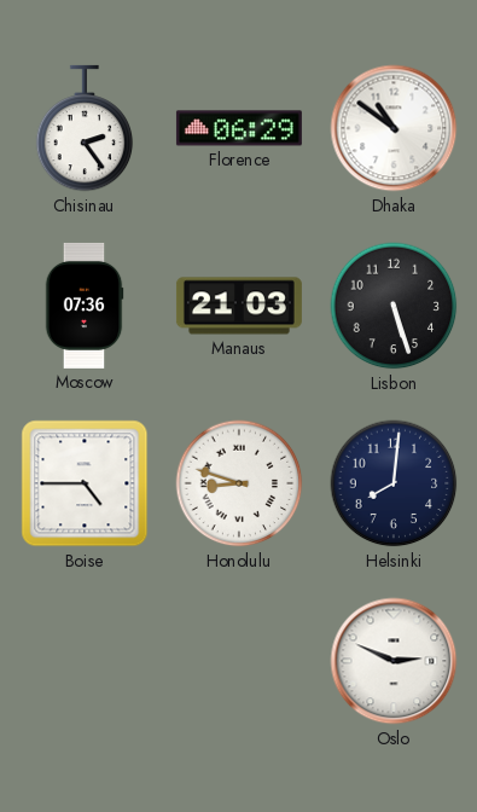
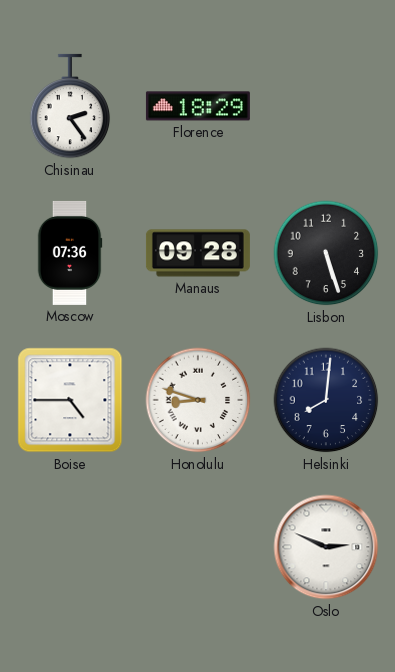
Florence: 06:29 -> 18:29
Dhaka: 10:51 -> none
Manaus: 21:03 -> 09:28
